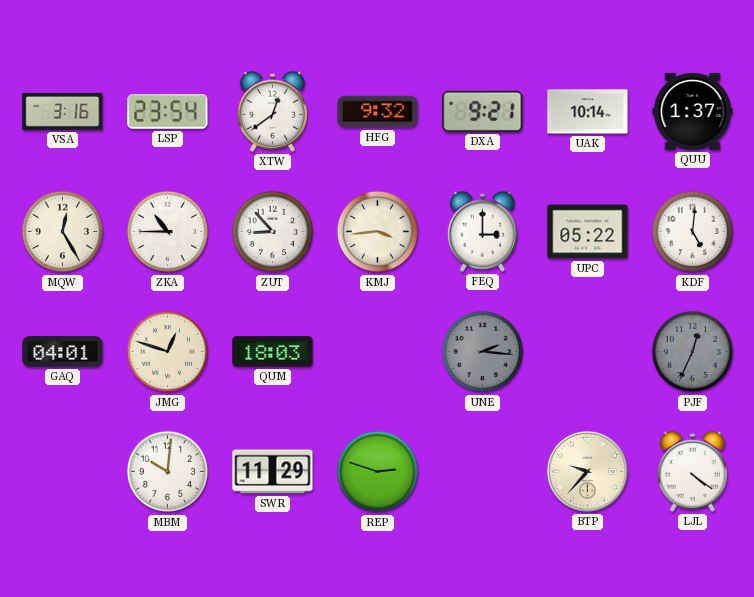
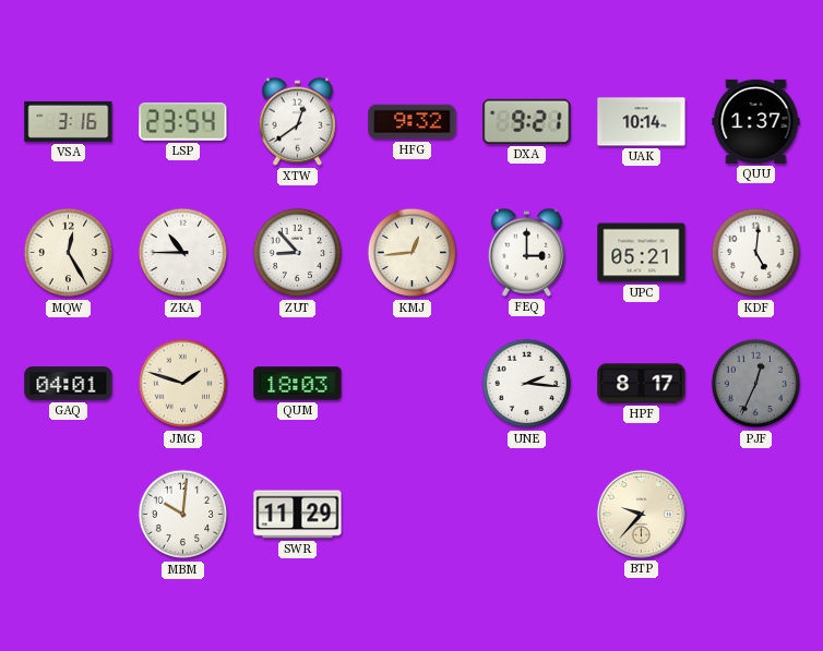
KMJ: 3:44 -> 12:44
UPC: 05:22 -> 05:21
JMG: 12:48 -> 1:48
UNE dial: grey -> white
HPF: none -> 8:17
REP: 2:48 -> none
LJL: 4:21 -> none
